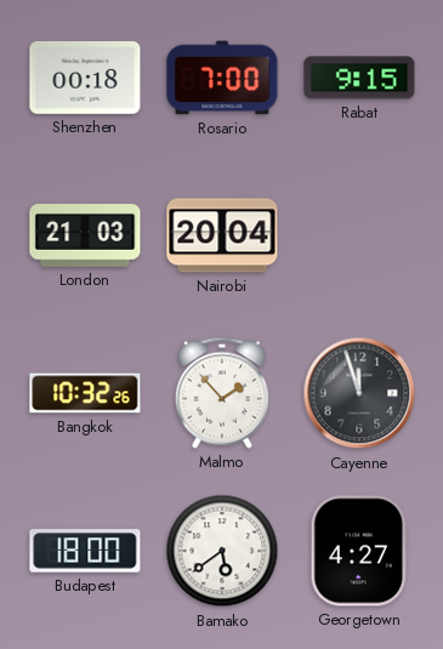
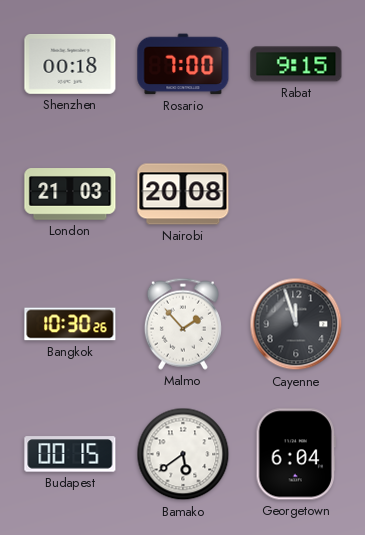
Nairobi: 20:04 -> 20:08
Bangkok: 10:32 -> 10:30
Budapest: 18:00 -> 00:15
Georgetown: 4:27 -> 6:04
